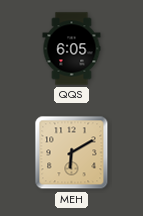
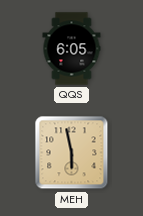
MEH: 6:10 -> 5:58
